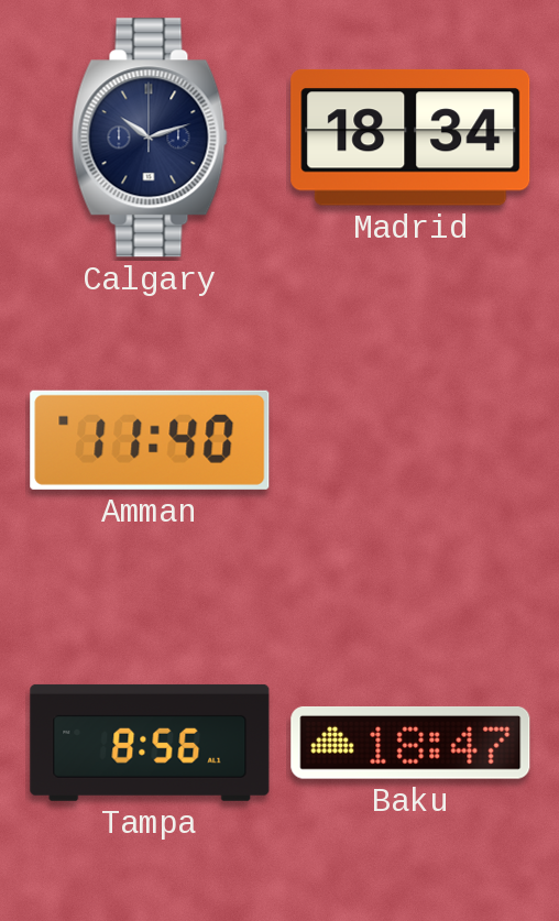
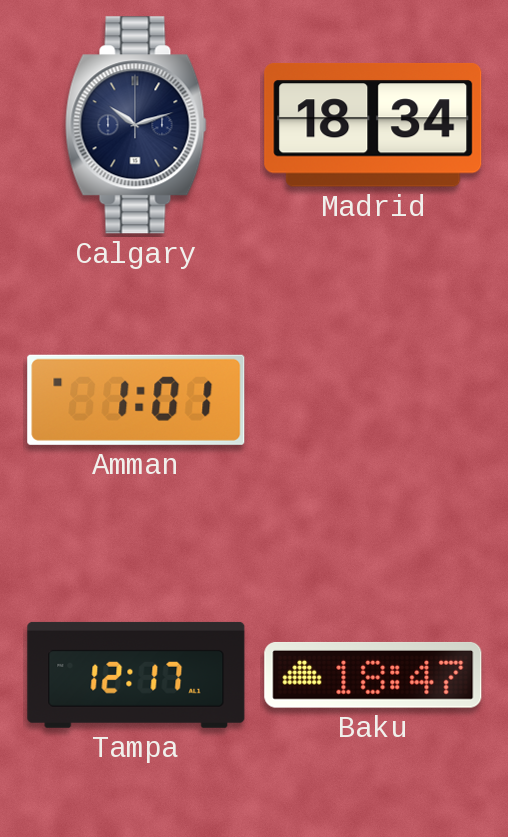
Amman: 11:40 -> 1:01
Tampa: 8:56 -> 12:17
